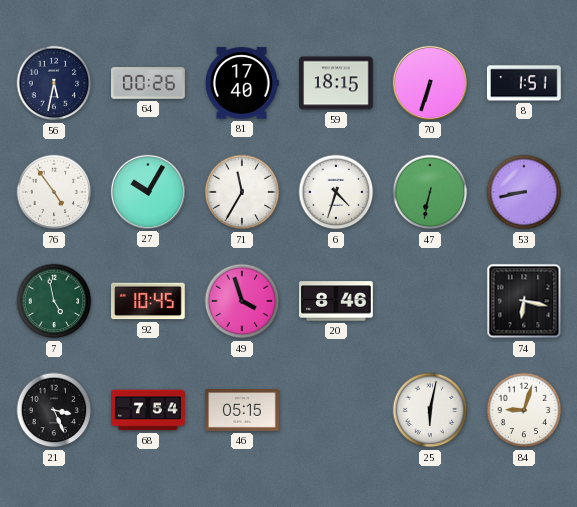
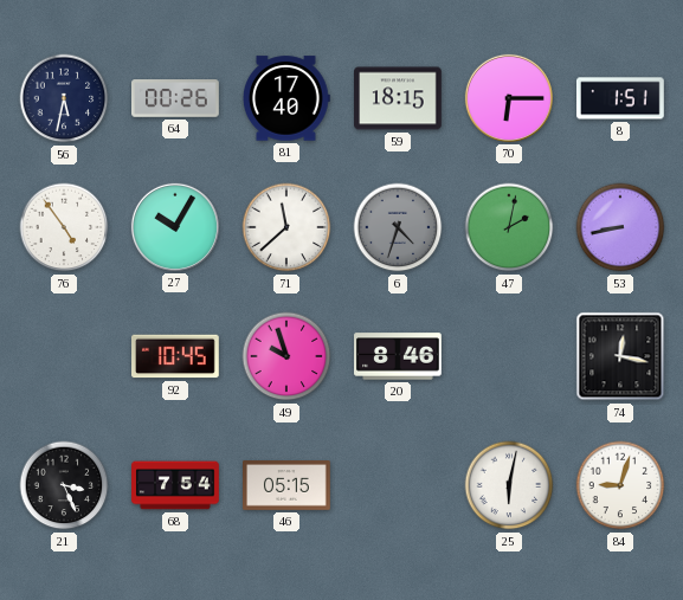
70: 6:33 -> 6:15
71: 11:35 -> 11:38
6 dial: white -> grey
47: 6:32 -> 2:02
7: 4:58 -> none
49: 3:57 -> 9:57
74: 6:17 -> 12:17
